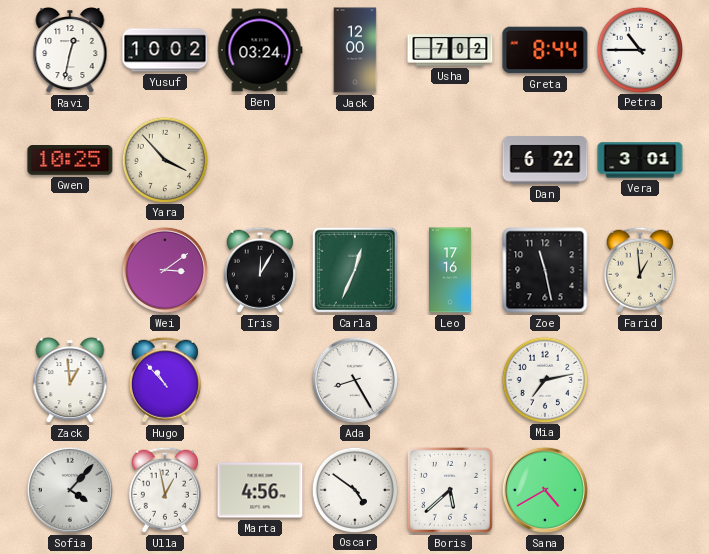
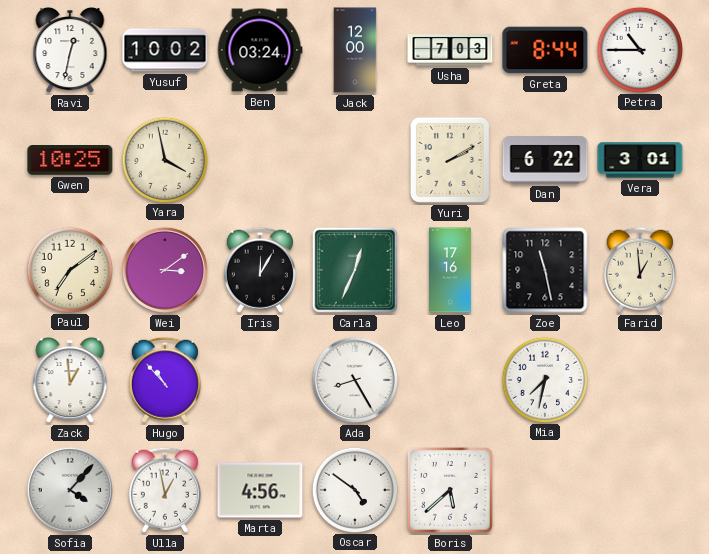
Usha: 7:02 -> 7:03
Yara: 3:53 -> 3:58
Yuri: none -> 2:10
Paul: none -> 7:09
Mia: 7:13 -> 7:32
Sana: 4:40 -> none
